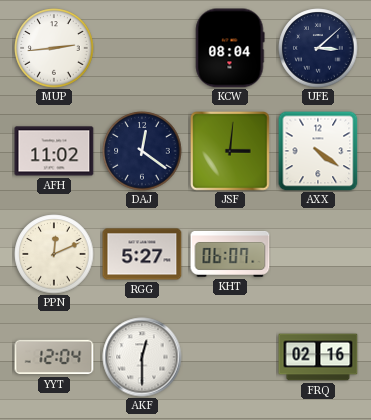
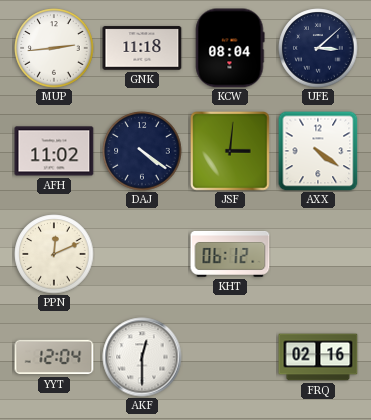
GNK: none -> 11:18
DAJ: 12:21 -> 4:21
RGG: 5:27 -> none
KHT: 06:07 -> 06:12
